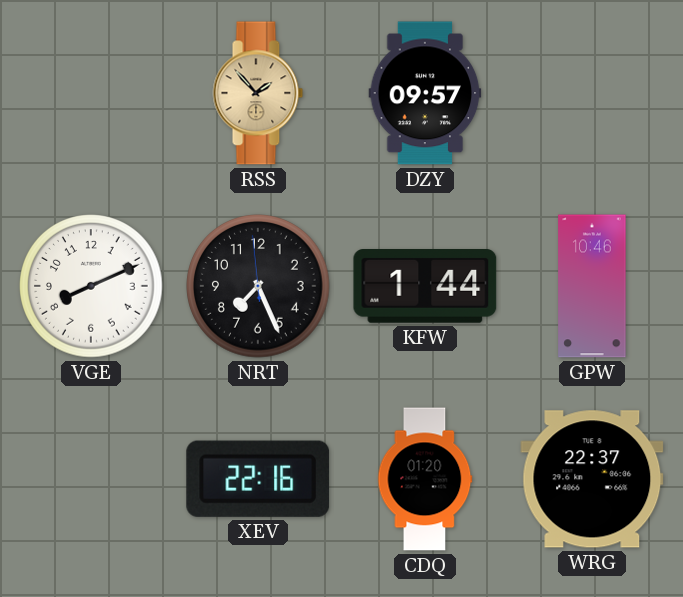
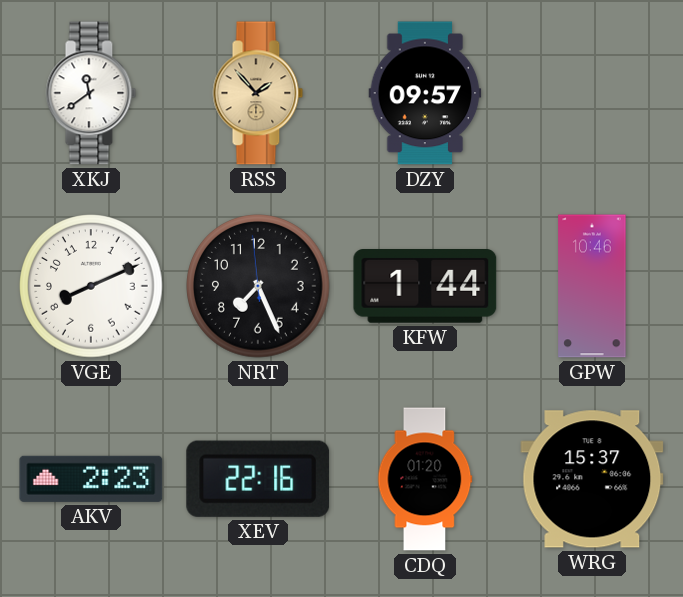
XKJ: none -> 11:39
AKV: none -> 2:23
WRG: 22:37 -> 15:37
